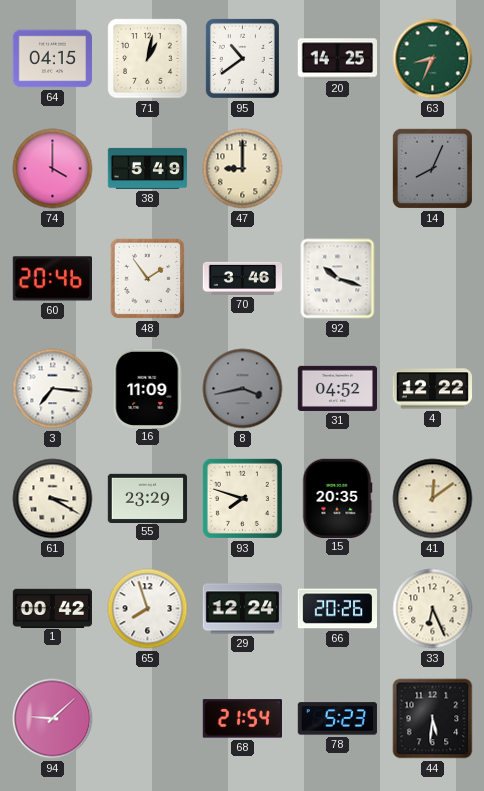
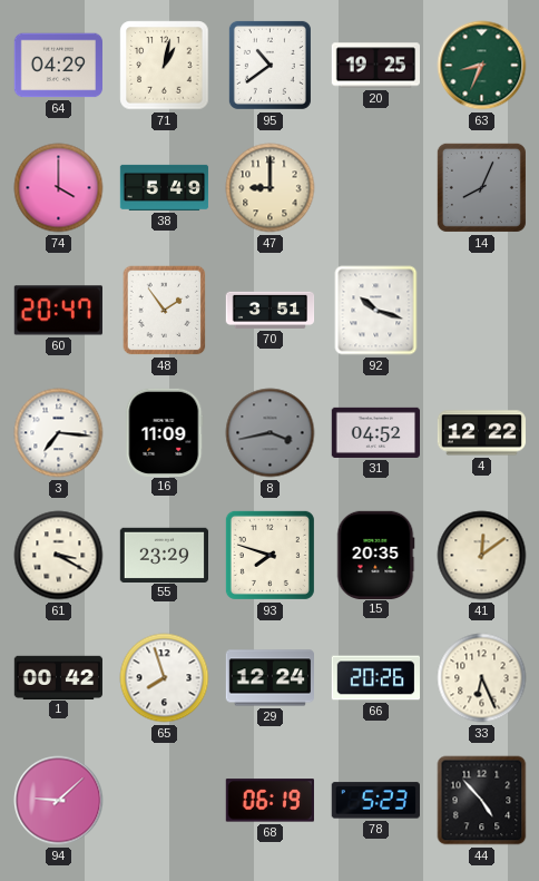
64: 04:15 -> 04:29
20: 14:25 -> 19:25
60: 20:46 -> 20:47
70: 3:46 -> 3:51
68: 21:54 -> 06:19
44: 5:31 -> 4:53
